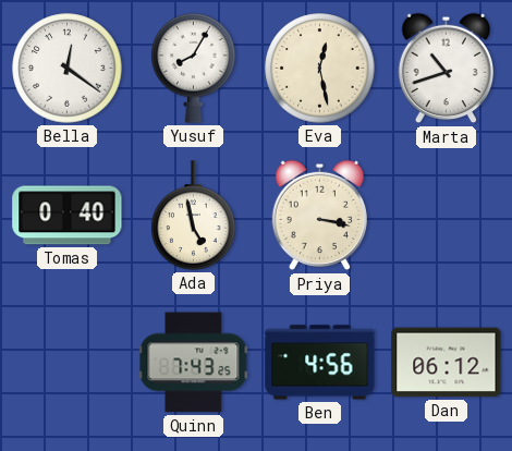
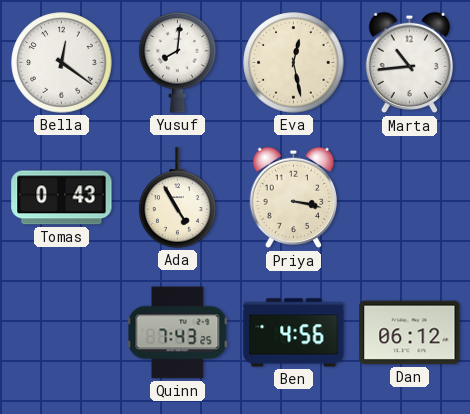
Yusuf: 8:05 -> 8:01
Marta: 10:42 -> 10:44
Tomas: 0:40 -> 0:43
Ada: 4:58 -> 4:55
